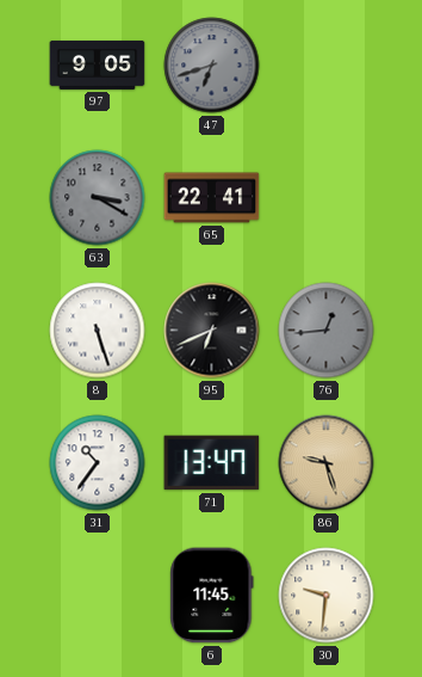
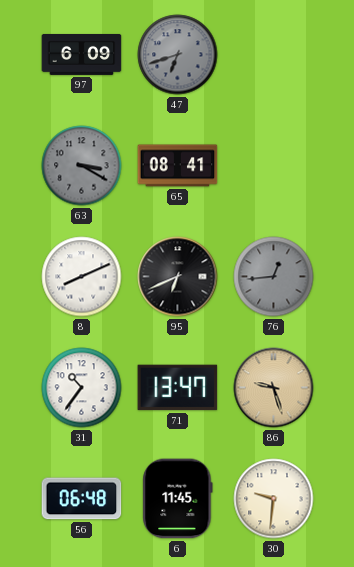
97: 9:05 -> 6:09
65: 22:41 -> 08:41
8: 5:27 -> 8:11
56: none -> 06:48
